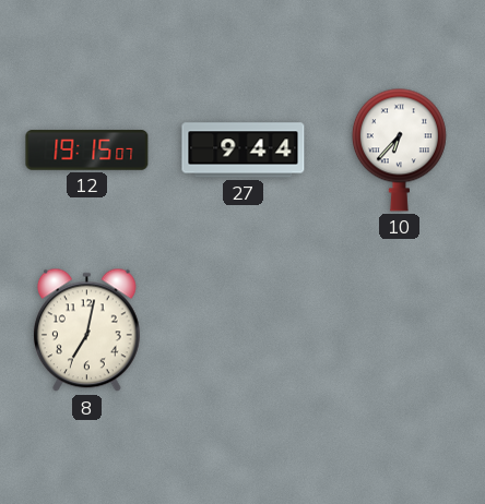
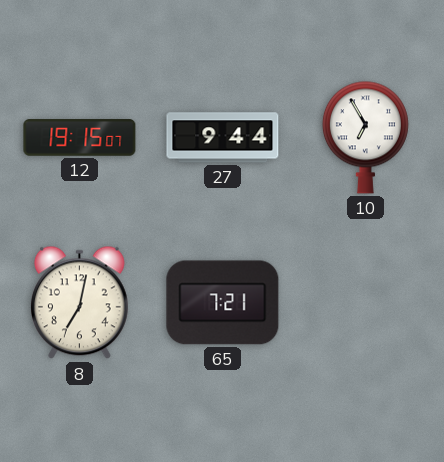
10: 6:37 -> 6:55
65: none -> 7:21
